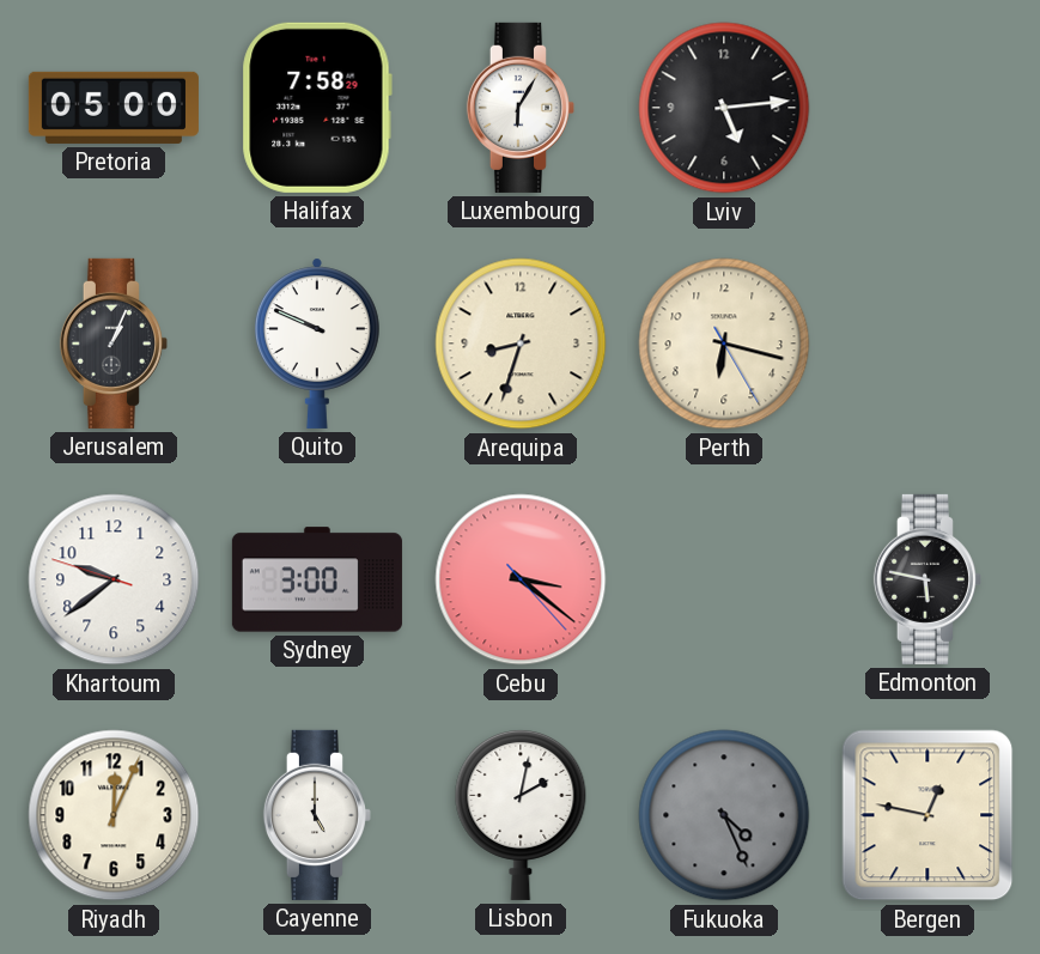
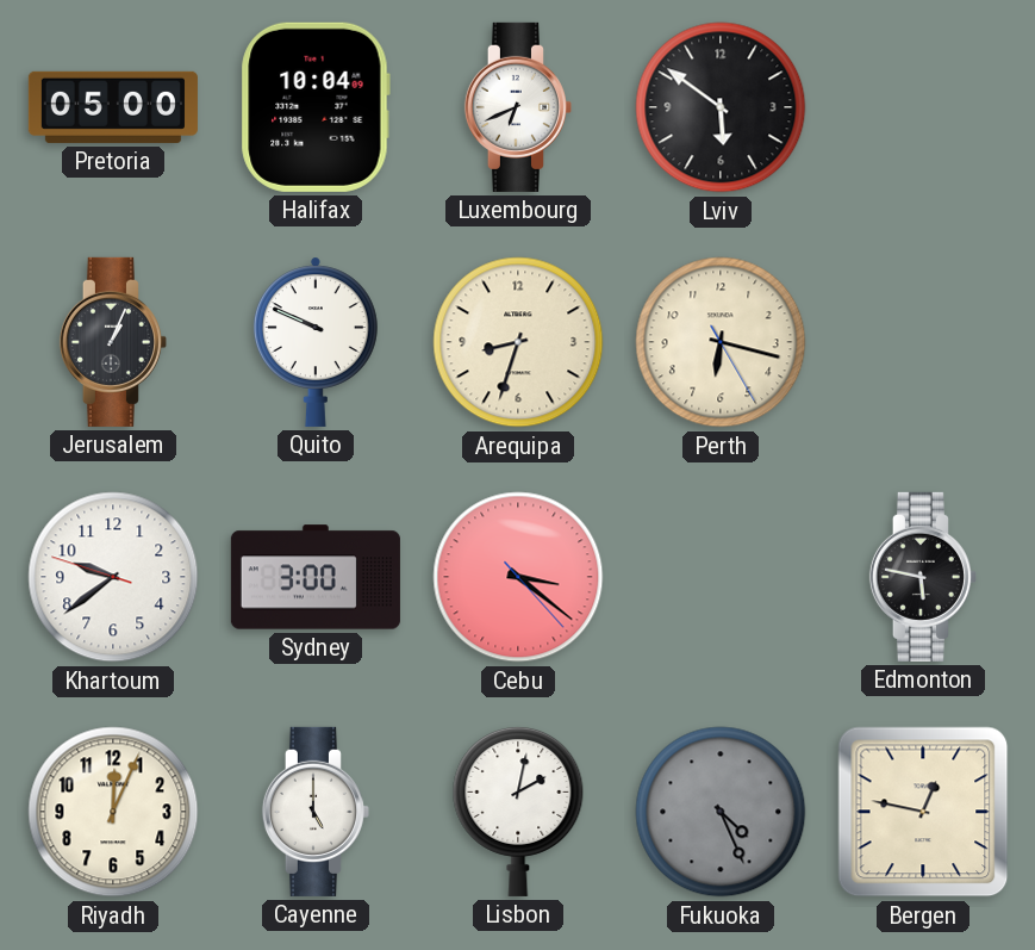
Halifax: 7:58 -> 10:04
Luxembourg: 6:05 -> 6:41
Lviv: 5:14 -> 5:51
